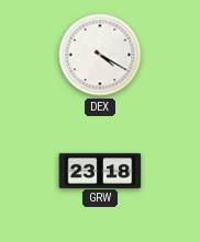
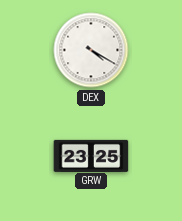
GRW: 23:18 -> 23:25
